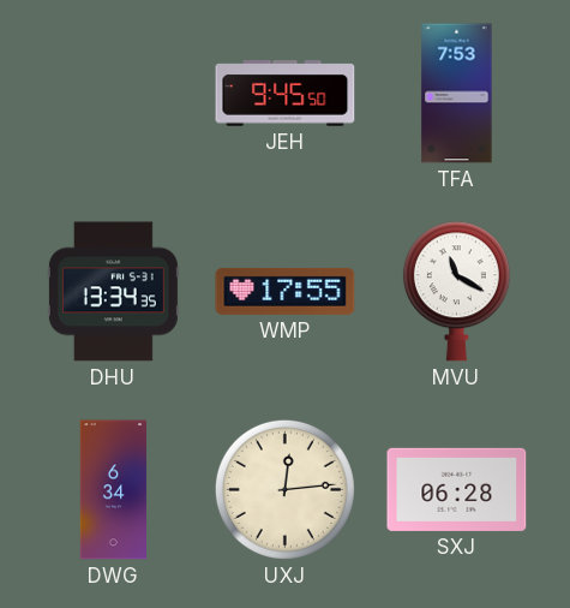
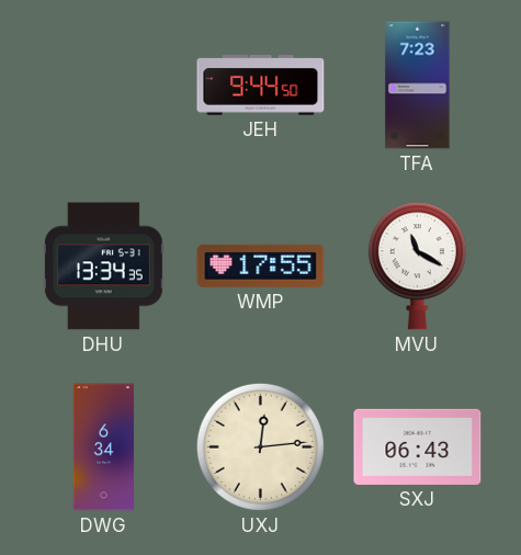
JEH: 9:45 -> 9:44
TFA: 7:53 -> 7:23
SXJ: 06:28 -> 06:43
